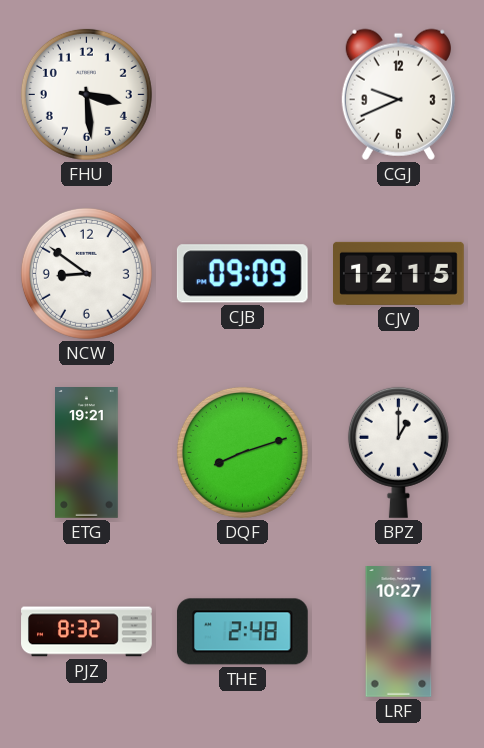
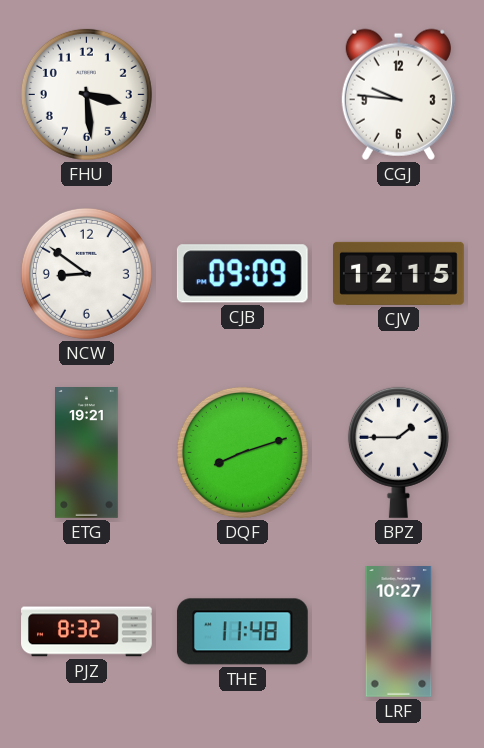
CGJ: 9:41 -> 9:46
BPZ: 1:00 -> 1:45
THE: 2:48 -> 11:48
